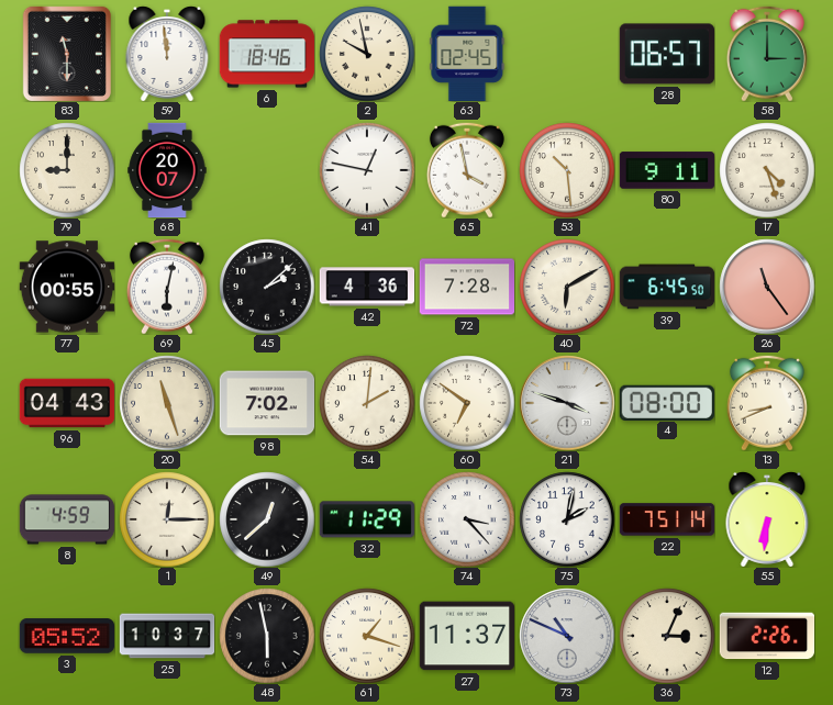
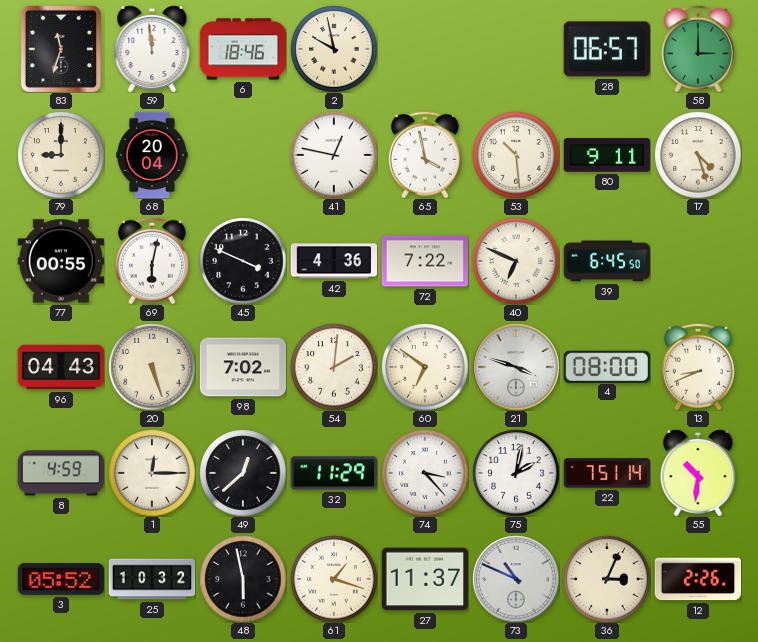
83: 11:30 -> 11:33
63: 02:45 -> none
68: 20:07 -> 20:04
45: 2:08 -> 3:49
72: 7:28 -> 7:22
40: 6:10 -> 6:49
26: 11:24 -> none
20: 11:27 -> 5:27
55: 6:31 -> 10:31
25: 10:37 -> 10:32
